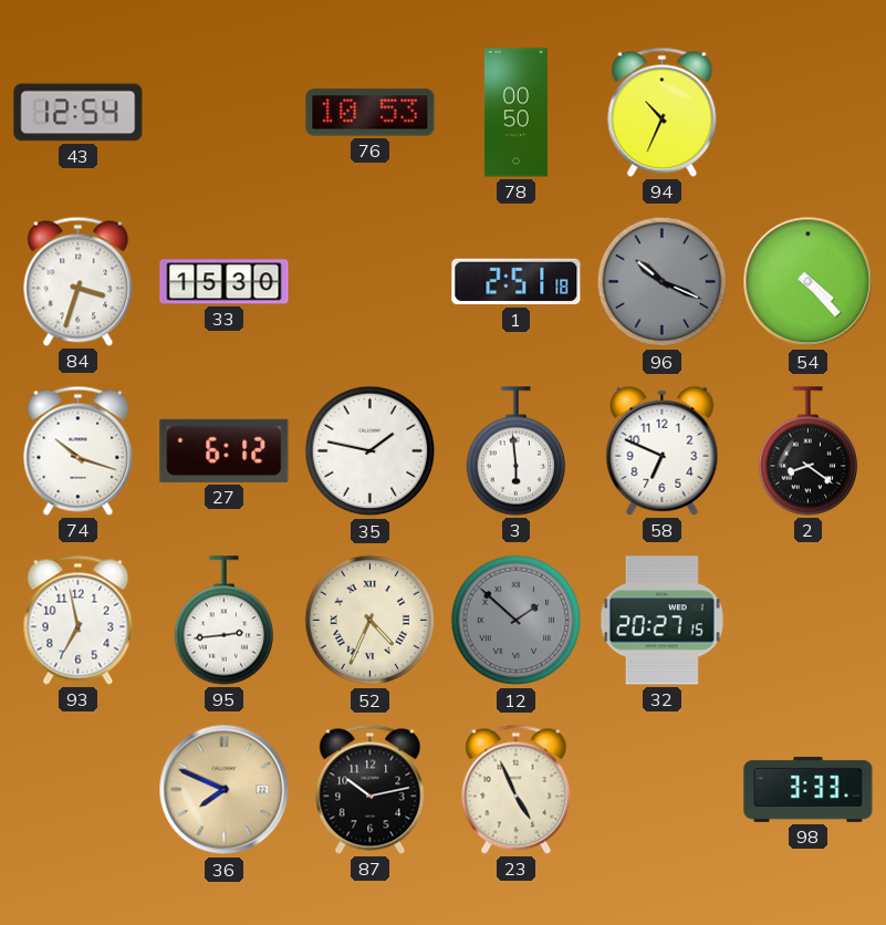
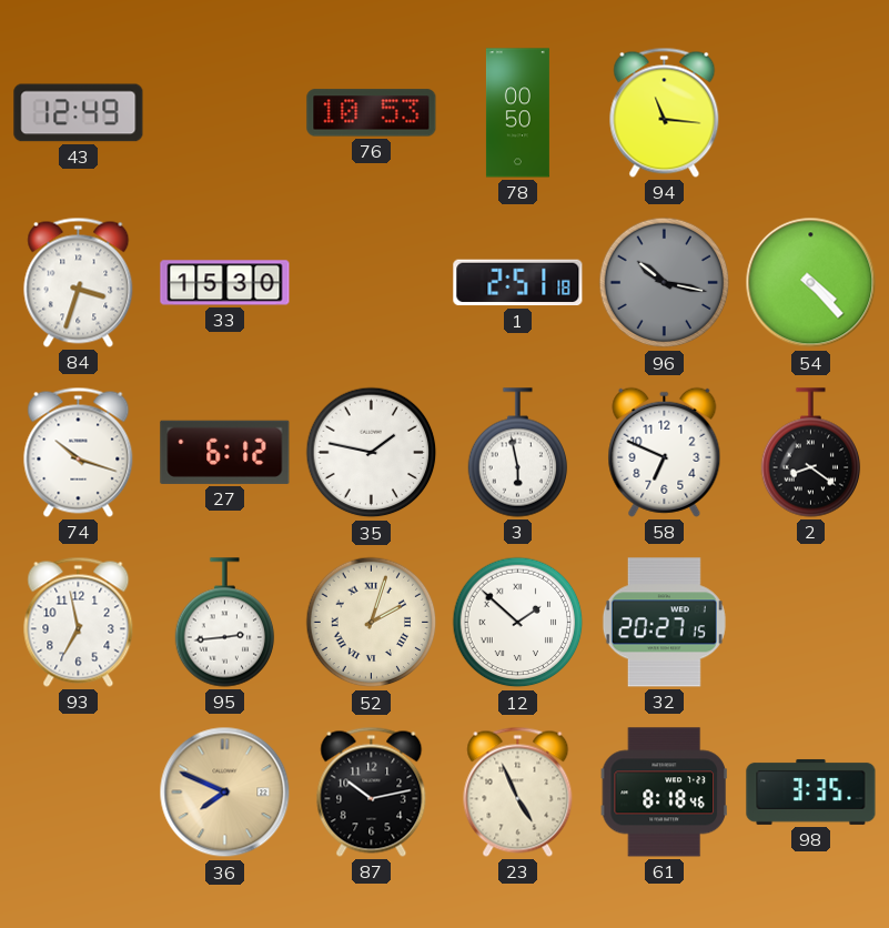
43: 12:54 -> 12:49
94: 10:34 -> 11:16
96: 10:19 -> 10:17
3: 5:59 -> 5:58
52: 4:34 -> 2:03
12 dial: grey -> white
61: none -> 8:18
98: 3:33 -> 3:35
